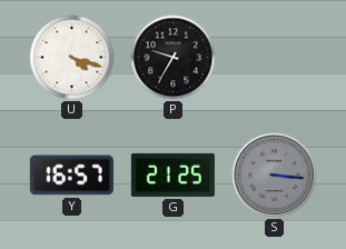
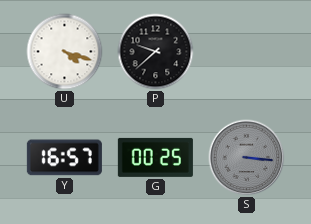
P: 9:35 -> 9:38
G: 21:25 -> 00:25
